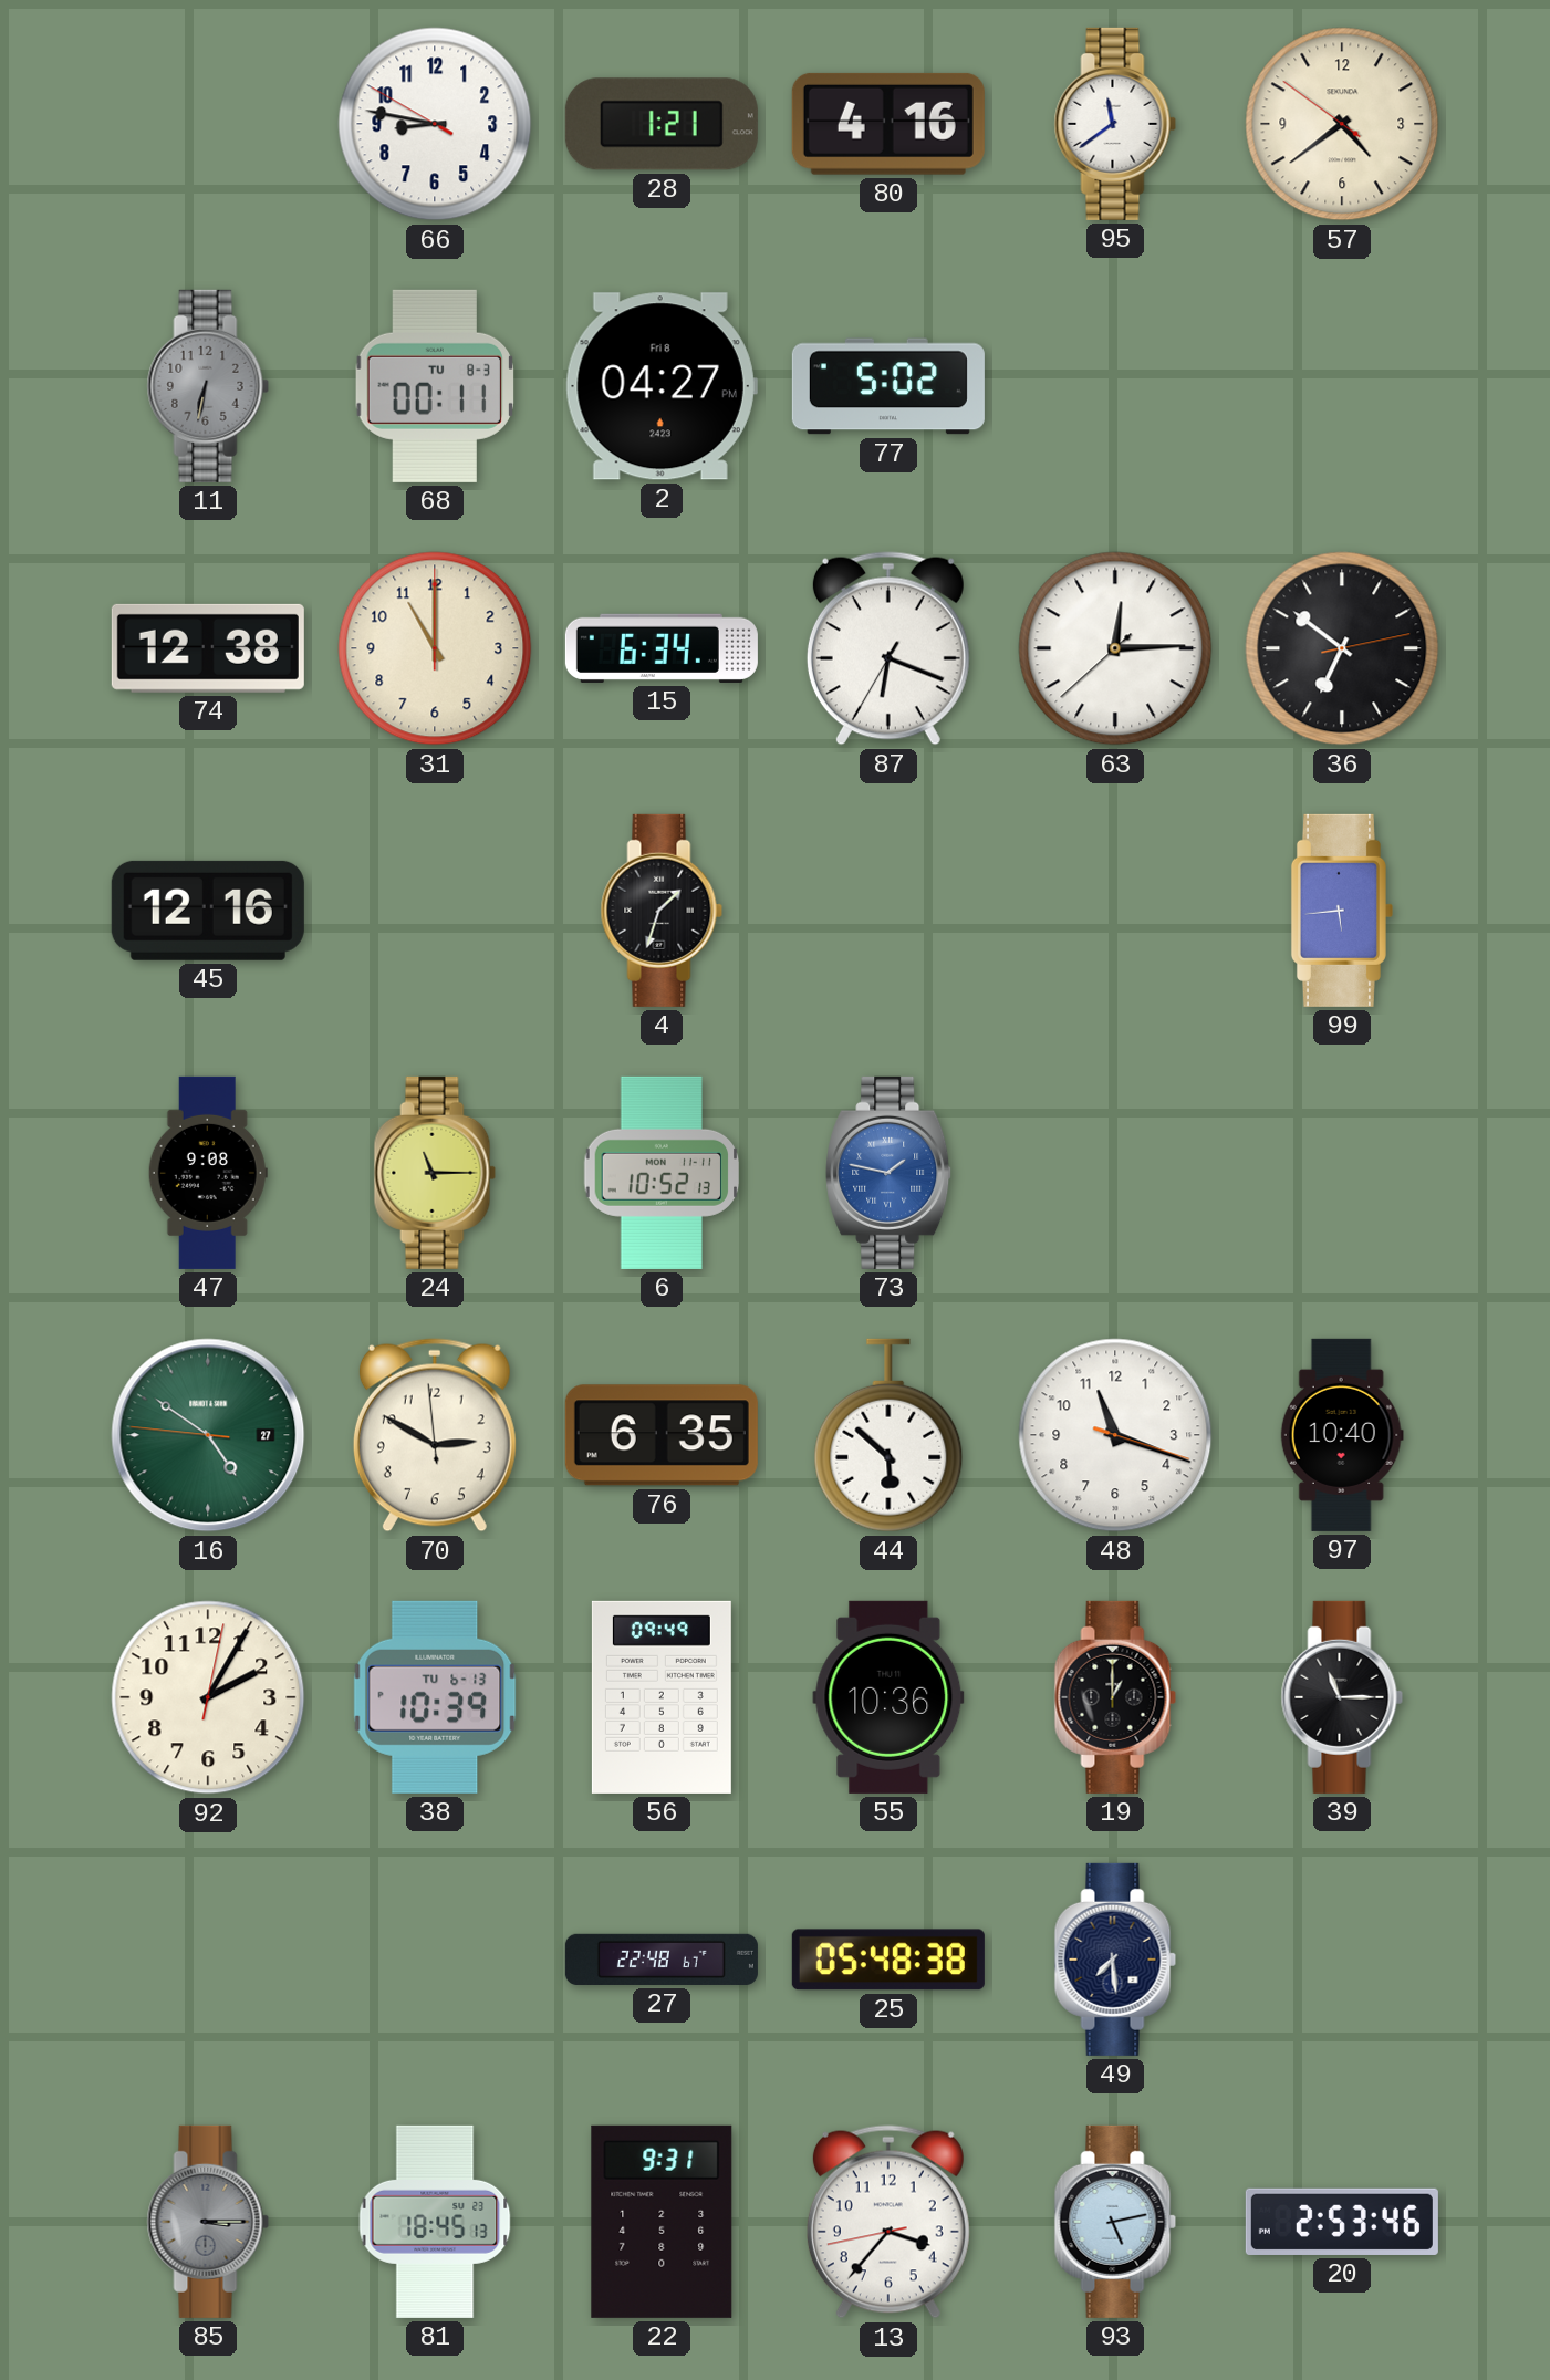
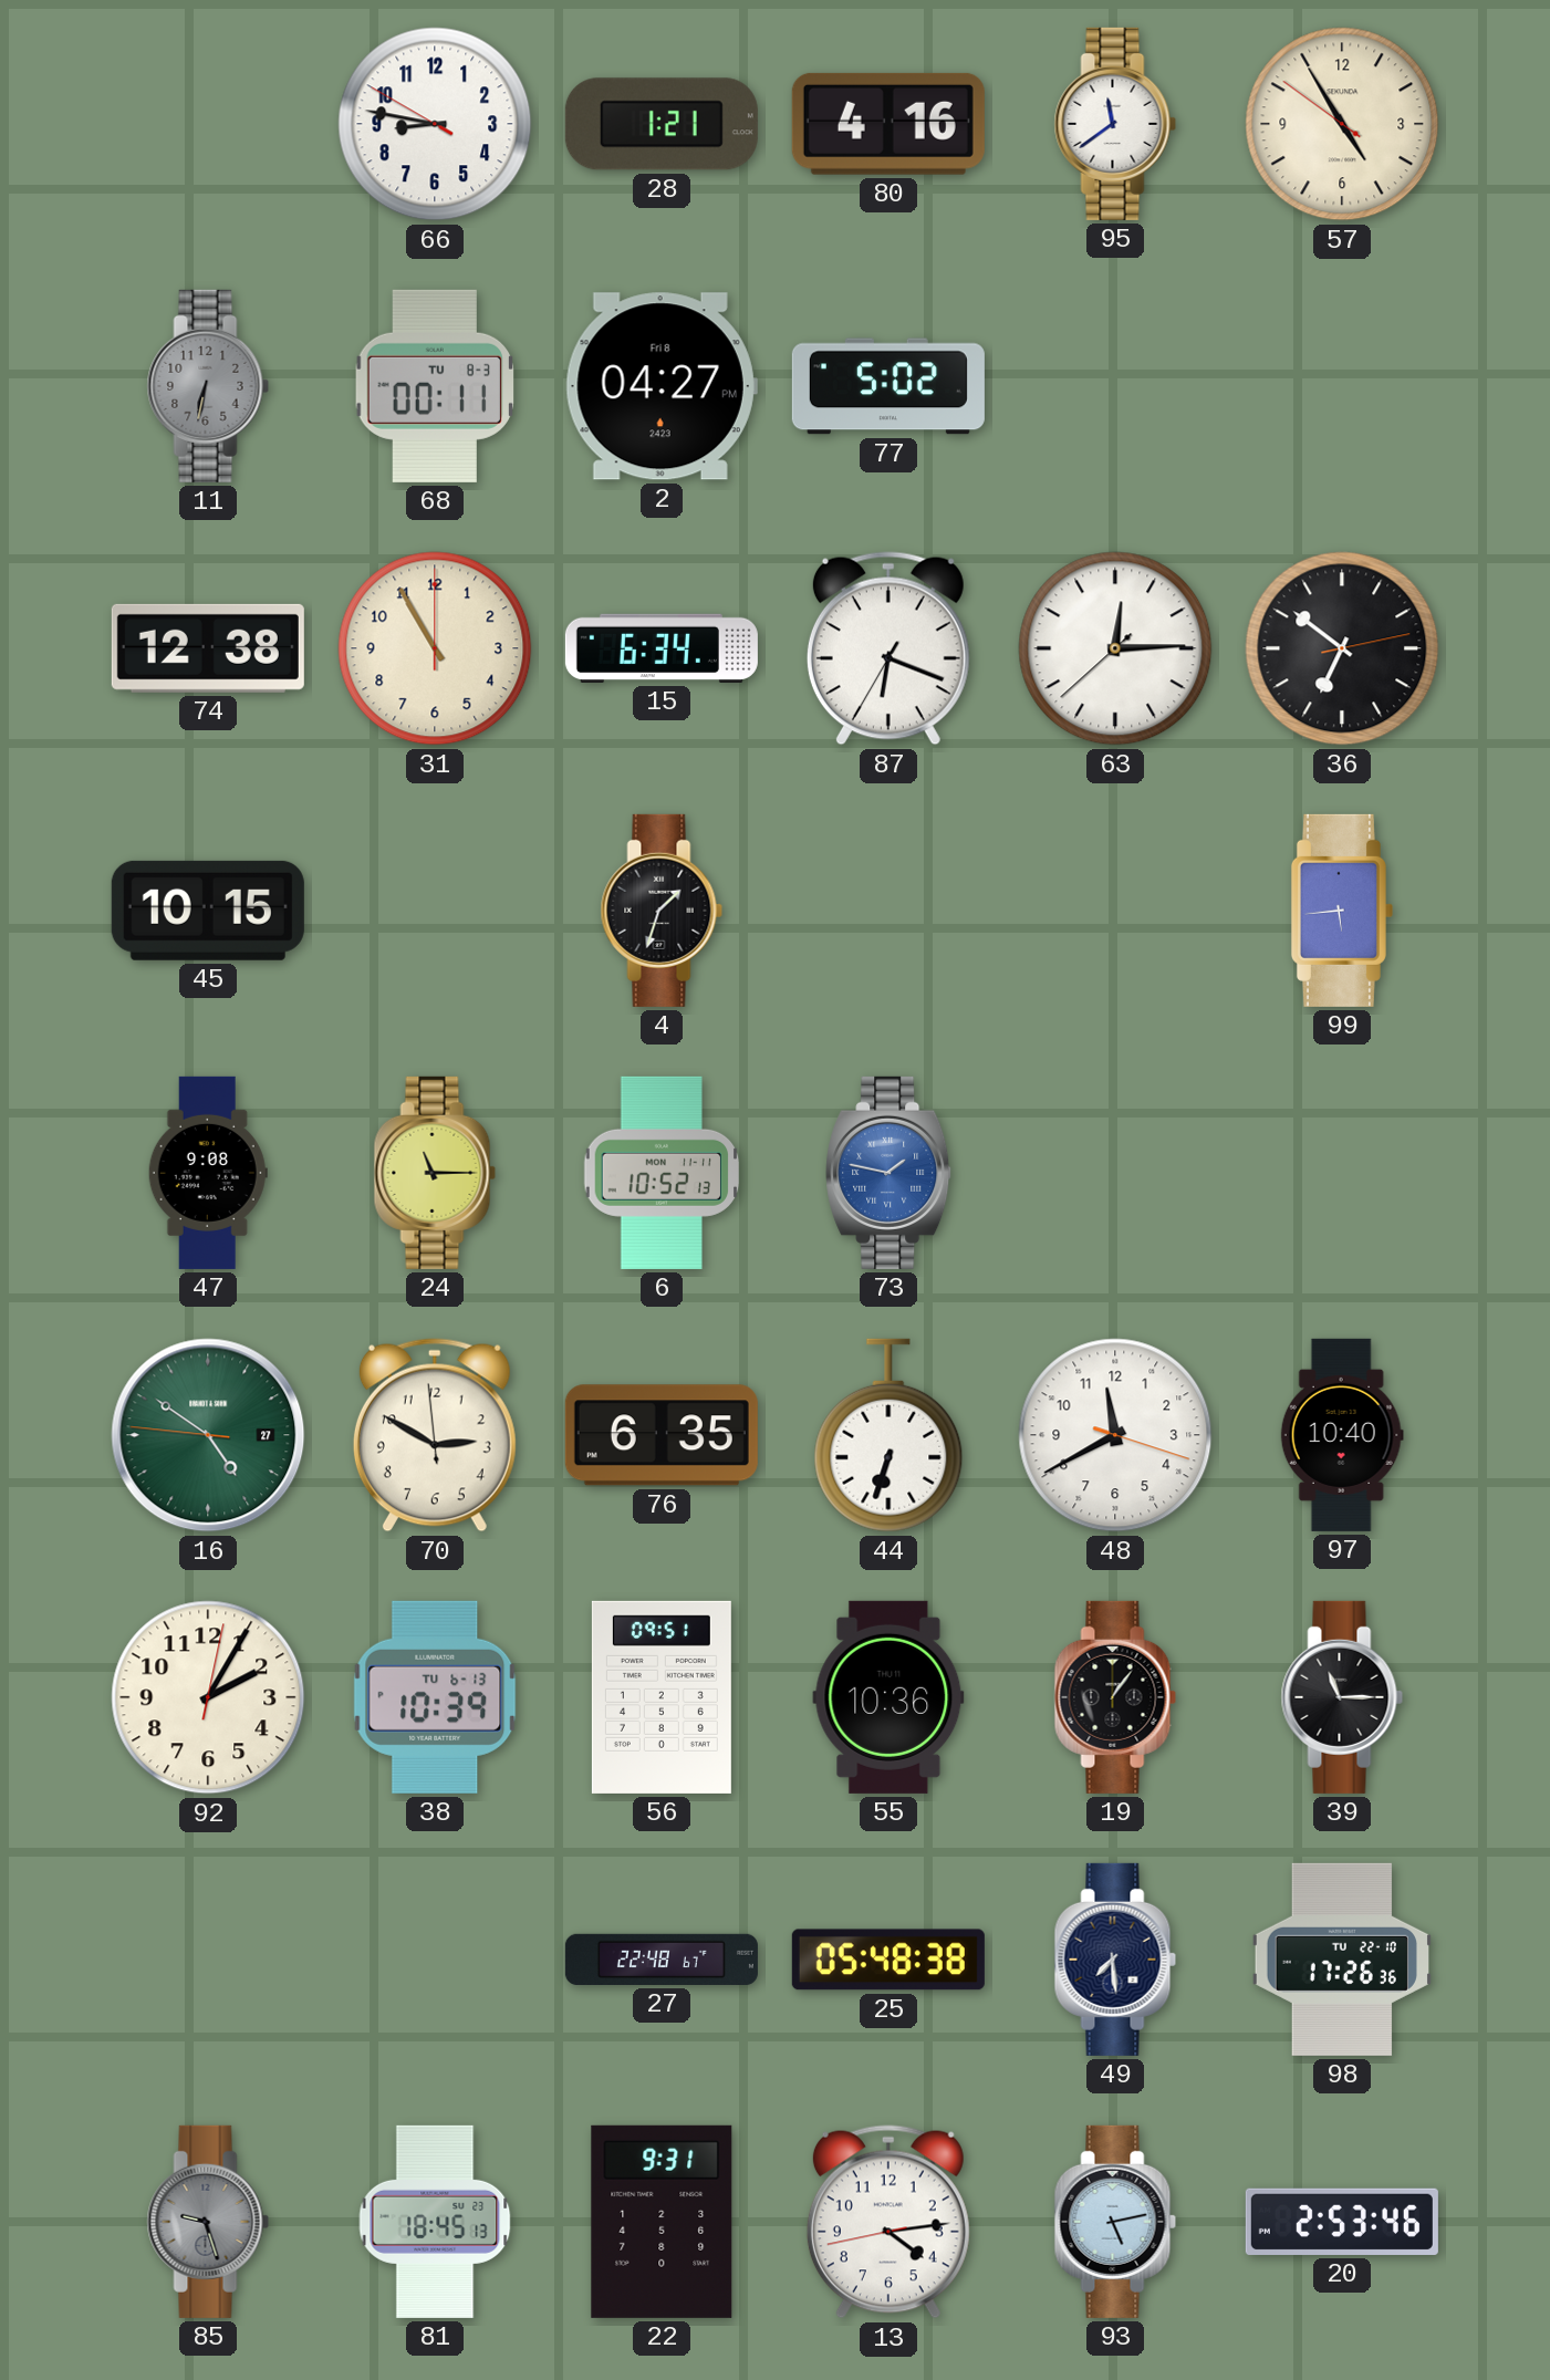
57: 4:38 -> 4:54
31: 11:00 -> 10:55
45: 12:16 -> 10:15
44: 5:52 -> 6:33
48: 11:18 -> 11:40
56: 09:49 -> 09:51
19: 1:00 -> 1:06
98: none -> 17:26
85: 3:15 -> 9:27
13: 3:36 -> 4:13
